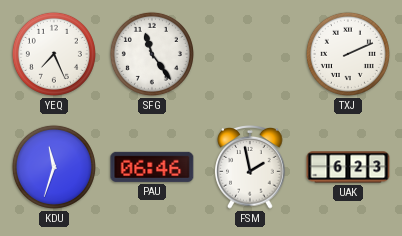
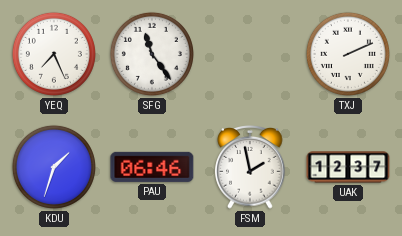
KDU: 11:33 -> 1:33
UAK: 6:23 -> 12:37
